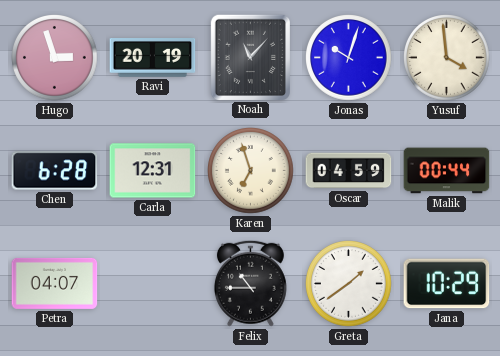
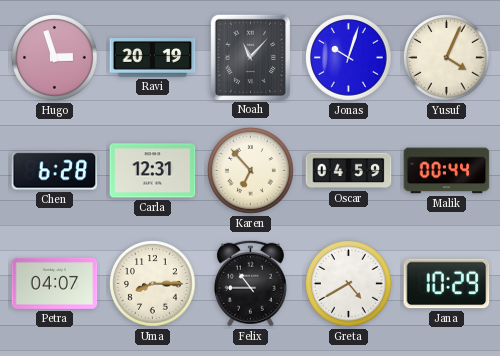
Yusuf: 3:59 -> 4:04
Karen: 6:57 -> 6:53
Uma: none -> 8:15
Greta: 1:39 -> 4:40
